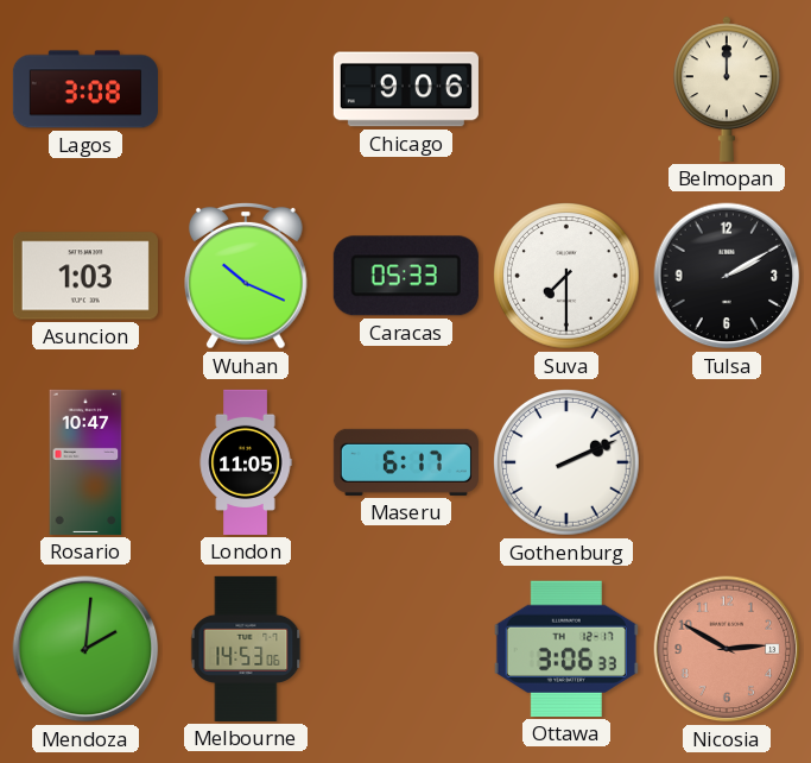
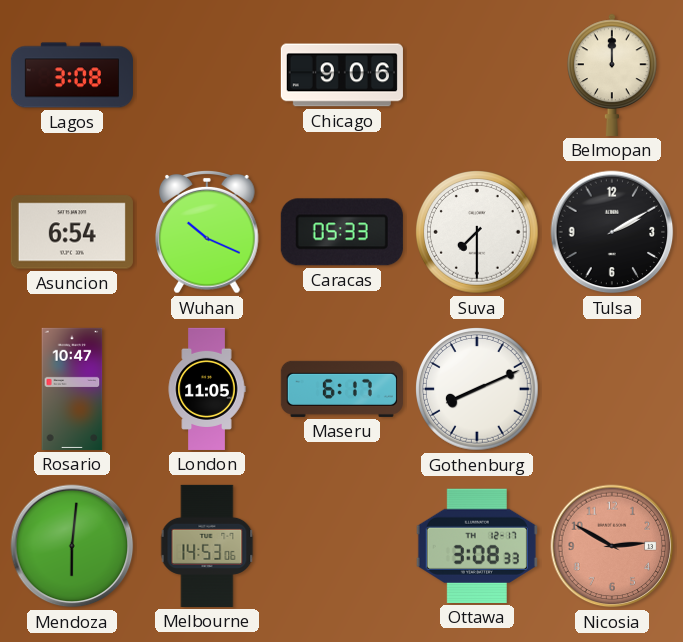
Asuncion: 1:03 -> 6:54
Gothenburg: 2:11 -> 8:11
Mendoza: 2:01 -> 6:01
Ottawa: 3:06 -> 3:08
